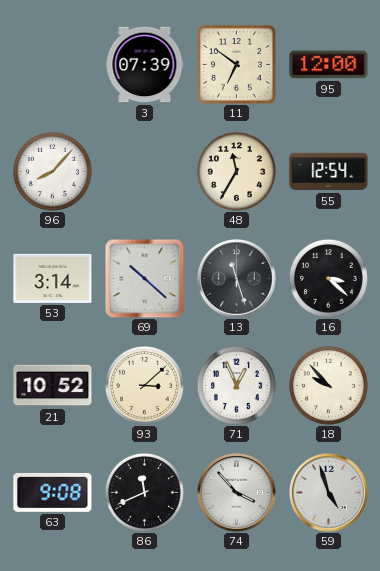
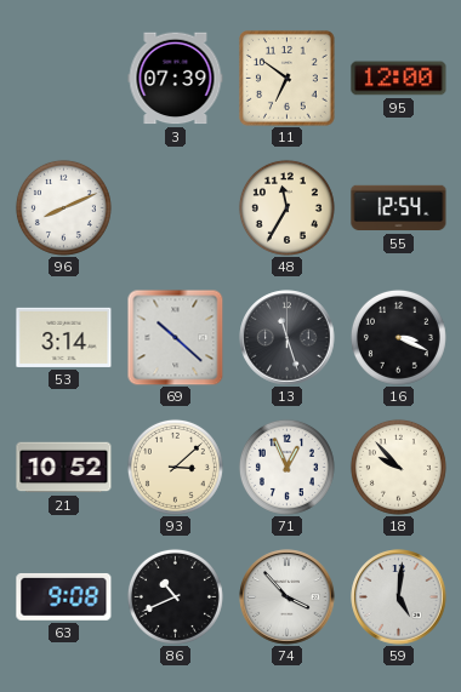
96: 8:07 -> 8:11
16: 3:22 -> 3:19
86: 11:41 -> 10:41
59: 4:57 -> 5:01
